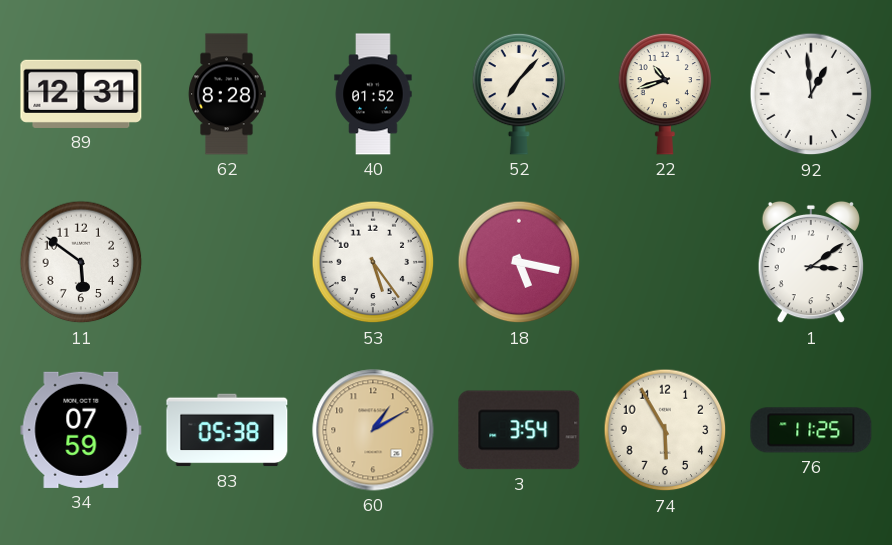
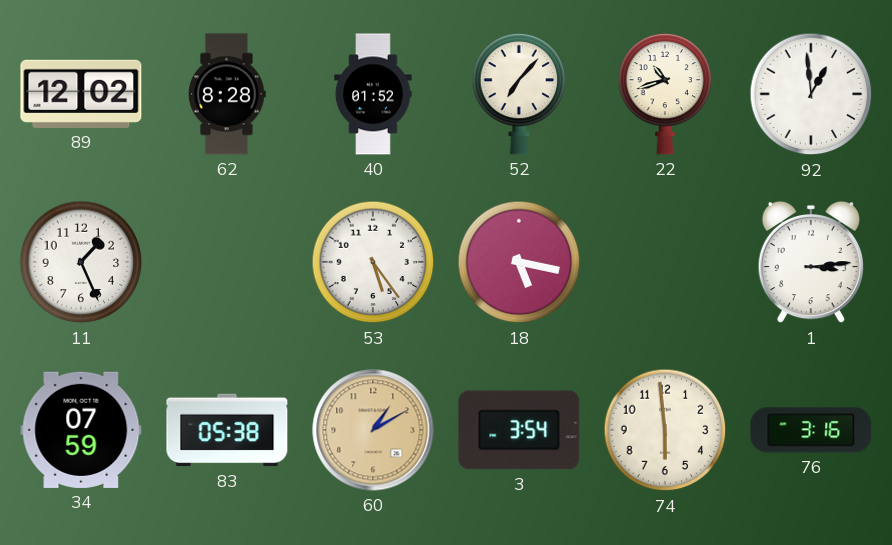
89: 12:31 -> 12:02
11: 5:51 -> 1:26
1: 3:09 -> 3:14
74: 5:55 -> 5:59
76: 11:25 -> 3:16
